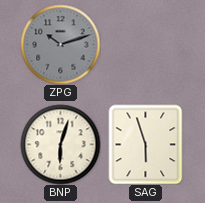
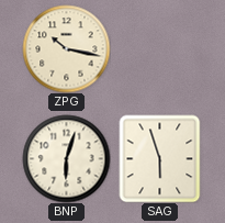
ZPG: 10:12 -> 10:17
ZPG dial: grey -> cream
